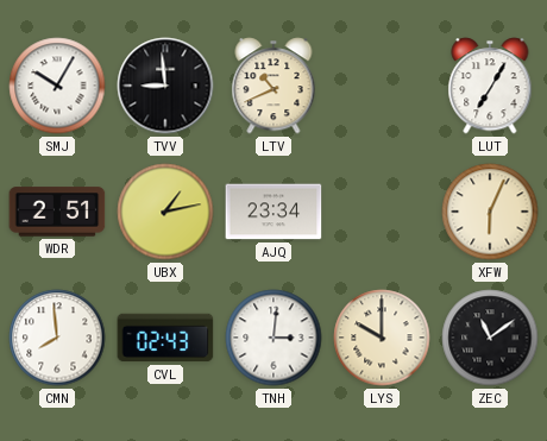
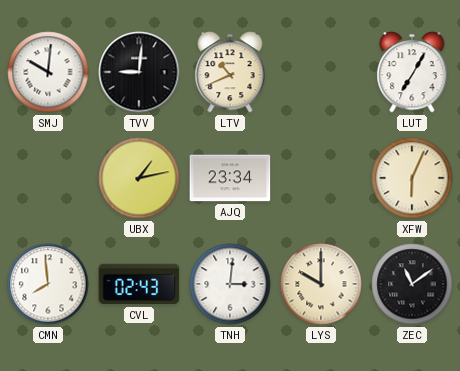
SMJ: 10:05 -> 10:01
TVV: 8:59 -> 9:01
WDR: 2:51 -> none
